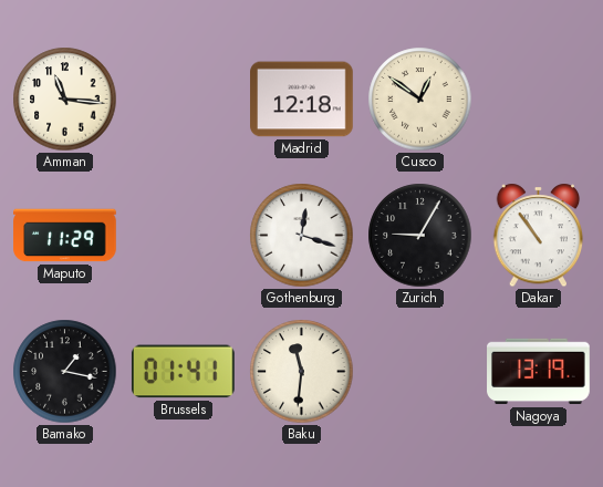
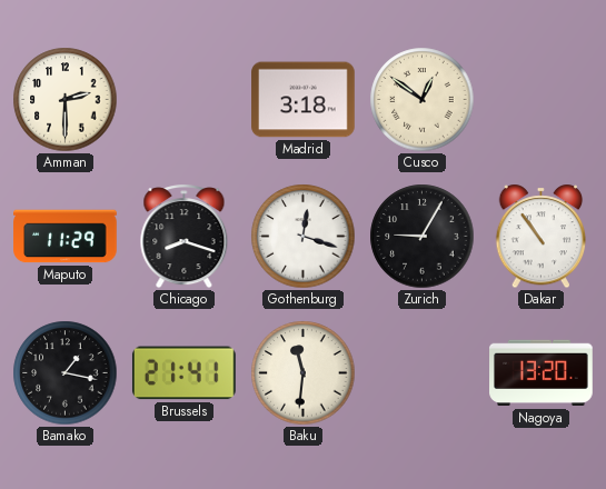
Amman: 11:16 -> 2:30
Madrid: 12:18 -> 3:18
Chicago: none -> 8:18
Brussels: 01:41 -> 21:41
Nagoya: 13:19 -> 13:20
